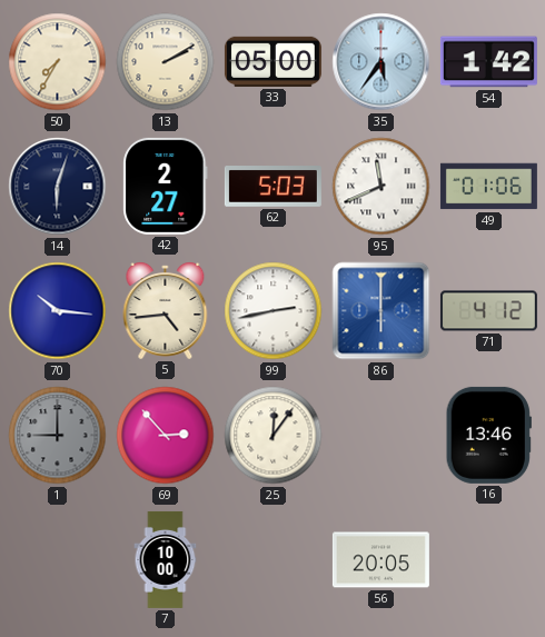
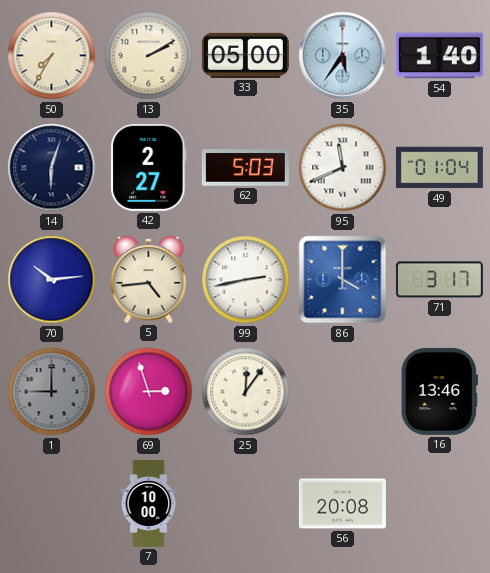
54: 1:42 -> 1:40
49: 01:06 -> 01:04
70: 10:16 -> 10:14
86: 6:00 -> 4:00
71: 4:12 -> 3:17
69: 2:53 -> 2:57
56: 20:05 -> 20:08
